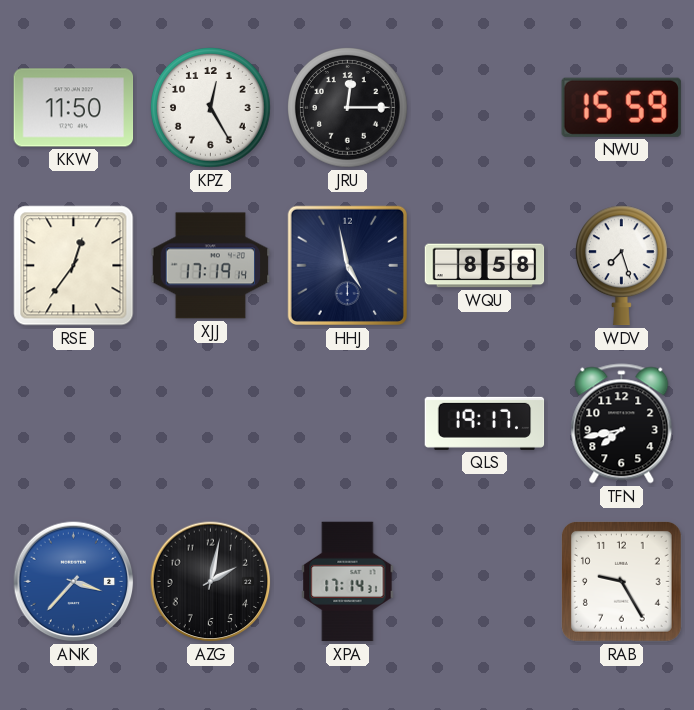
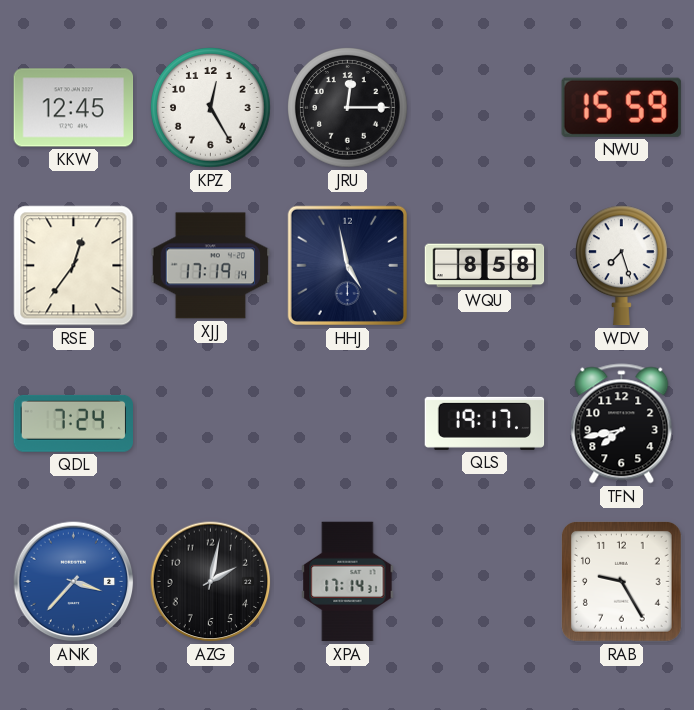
KKW: 11:50 -> 12:45
QDL: none -> 7:24
